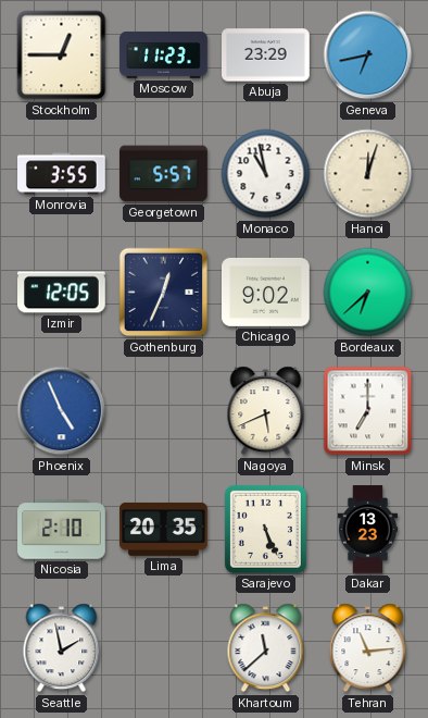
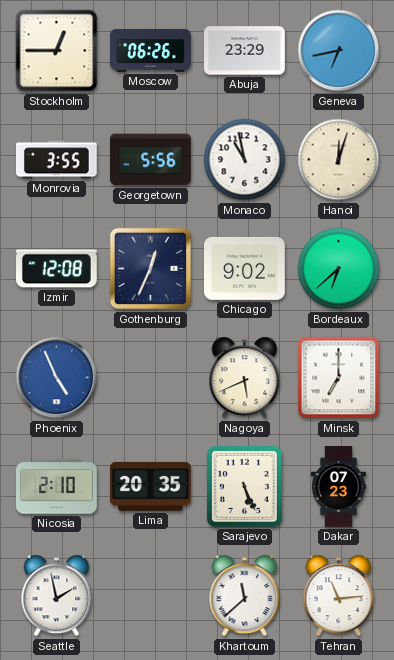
Moscow: 11:23 -> 06:26
Georgetown: 5:57 -> 5:56
Izmir: 12:05 -> 12:08
Dakar: 13:23 -> 07:23
